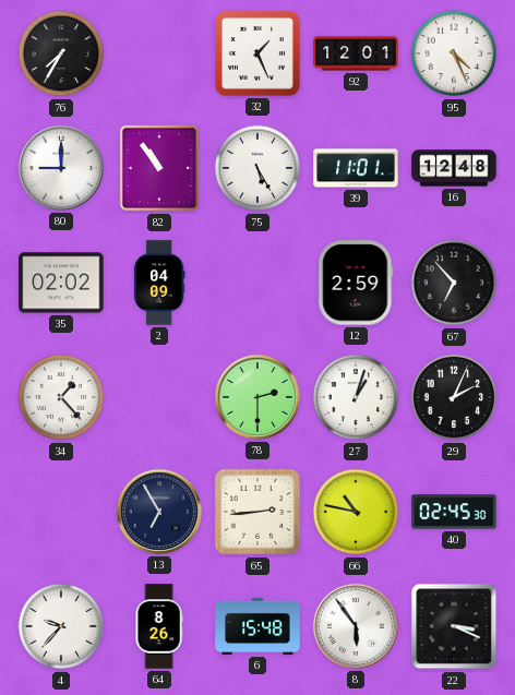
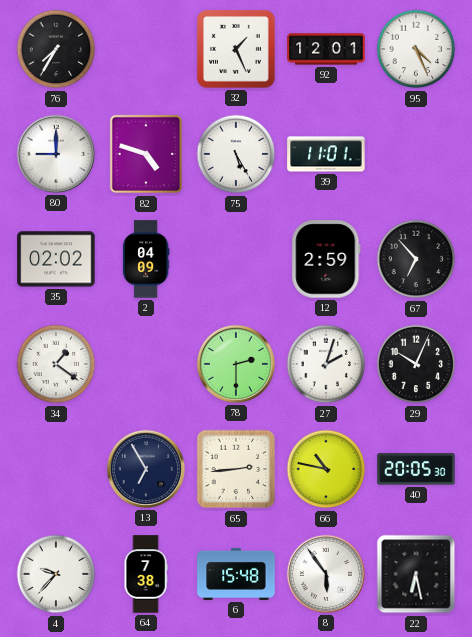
82: 10:54 -> 4:48
16: 12:48 -> none
34: 1:23 -> 1:21
27: 1:03 -> 2:03
29: 2:04 -> 10:04
40: 02:45 -> 20:05
64: 8:26 -> 7:38
22: 3:19 -> 6:28
